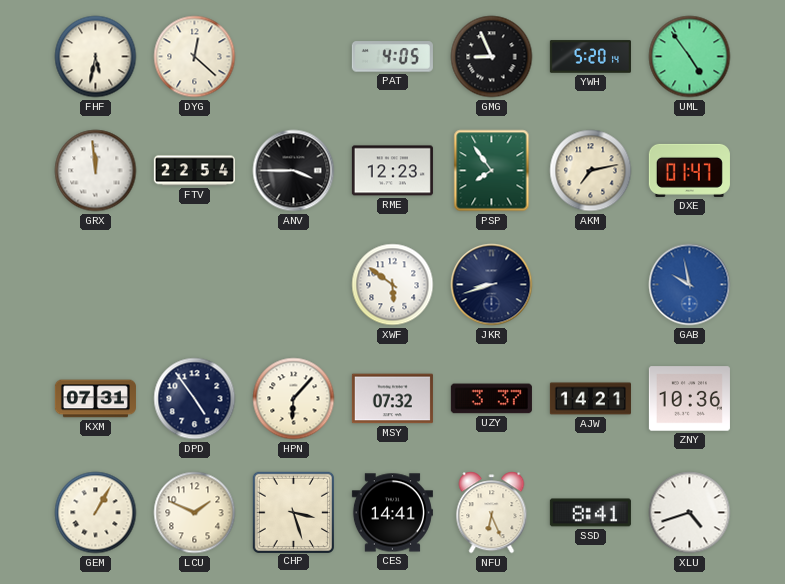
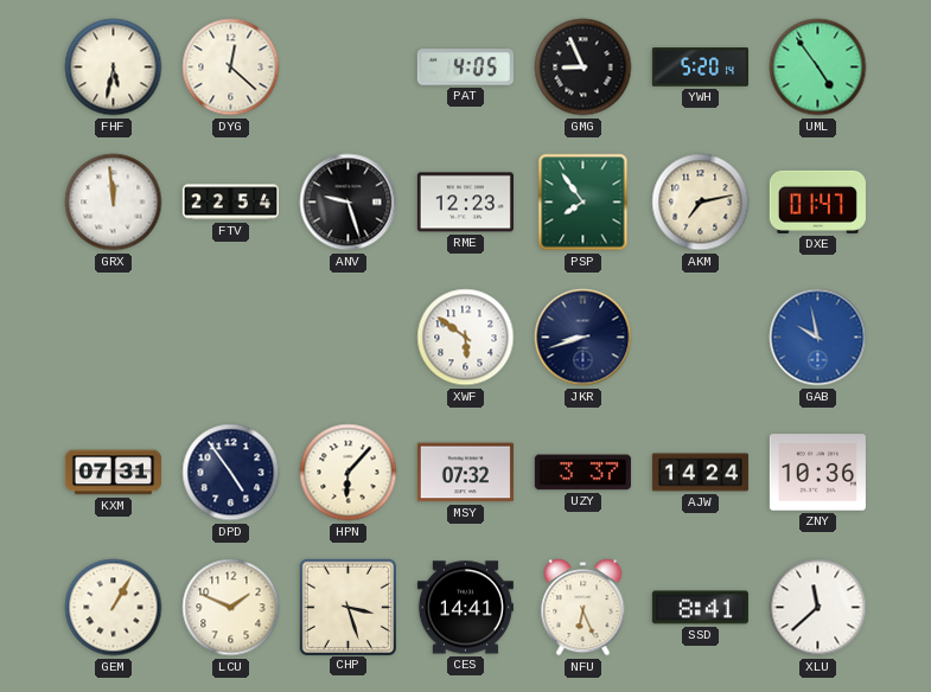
ANV: 3:45 -> 9:27
AJW: 14:21 -> 14:24
XLU: 4:42 -> 11:38
